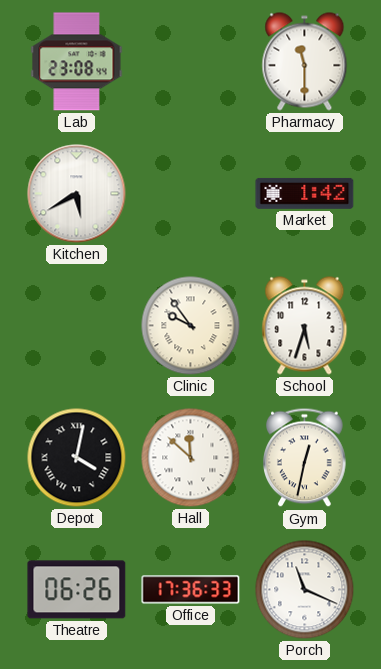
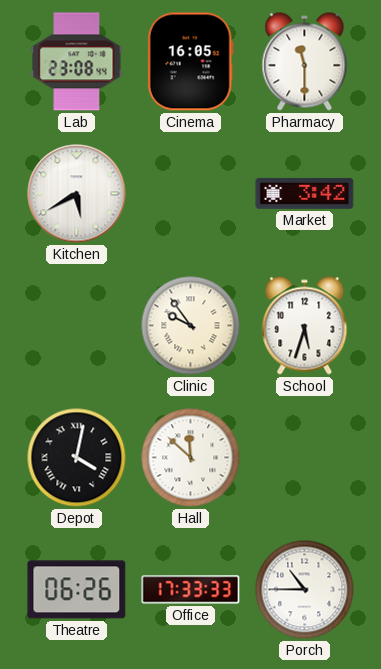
Cinema: none -> 16:05
Market: 1:42 -> 3:42
Gym: 12:32 -> none
Office: 17:36 -> 17:33
Porch: 11:19 -> 10:45
